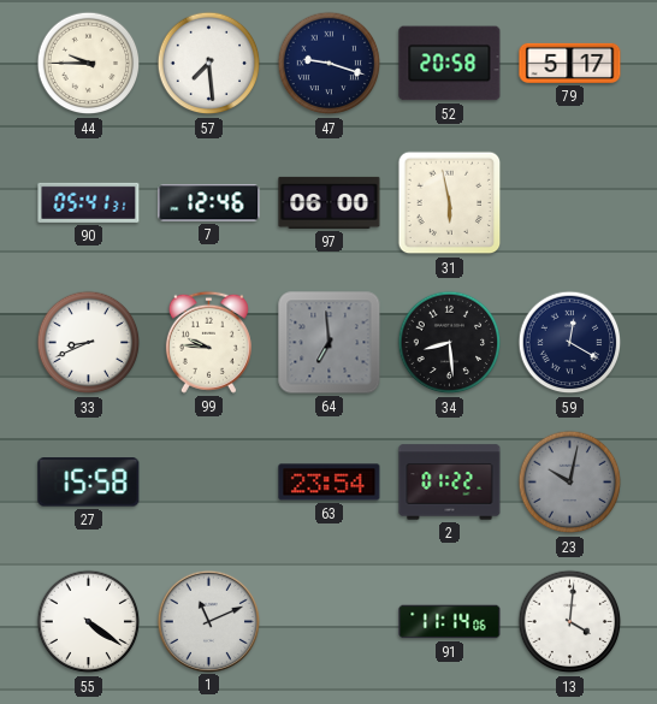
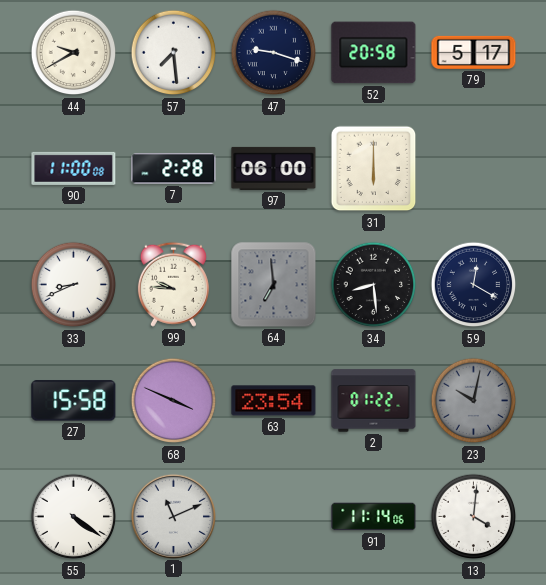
44: 9:45 -> 9:40
90: 05:41 -> 11:00
7: 12:46 -> 2:28
31: 5:58 -> 6:00
68: none -> 3:49
